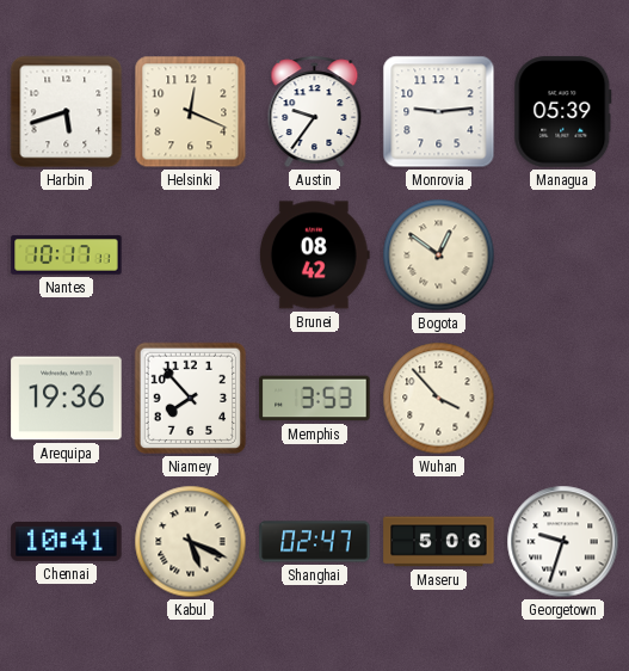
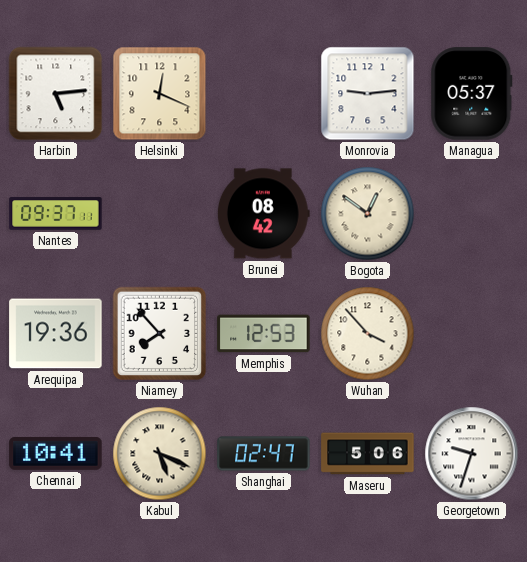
Harbin: 5:42 -> 5:14
Austin: 9:36 -> none
Managua: 05:39 -> 05:37
Nantes: 10:17 -> 09:37
Memphis: 3:53 -> 12:53
